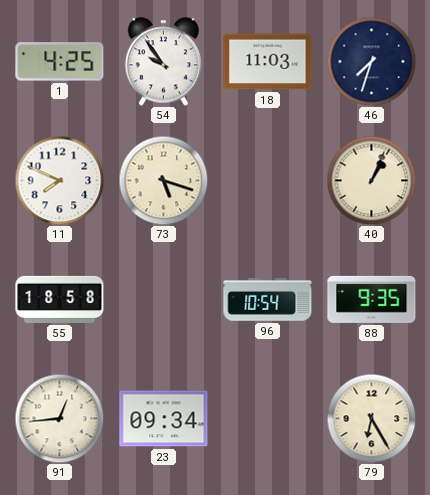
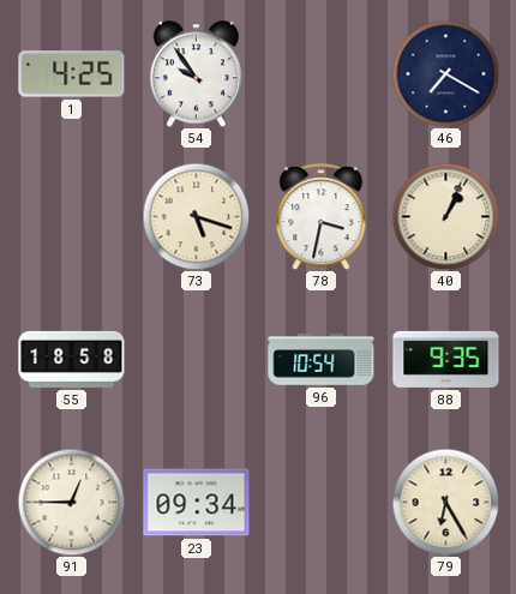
18: 11:03 -> none
46: 7:33 -> 7:20
11: 7:49 -> none
78: none -> 3:32
91: 12:44 -> 12:45
